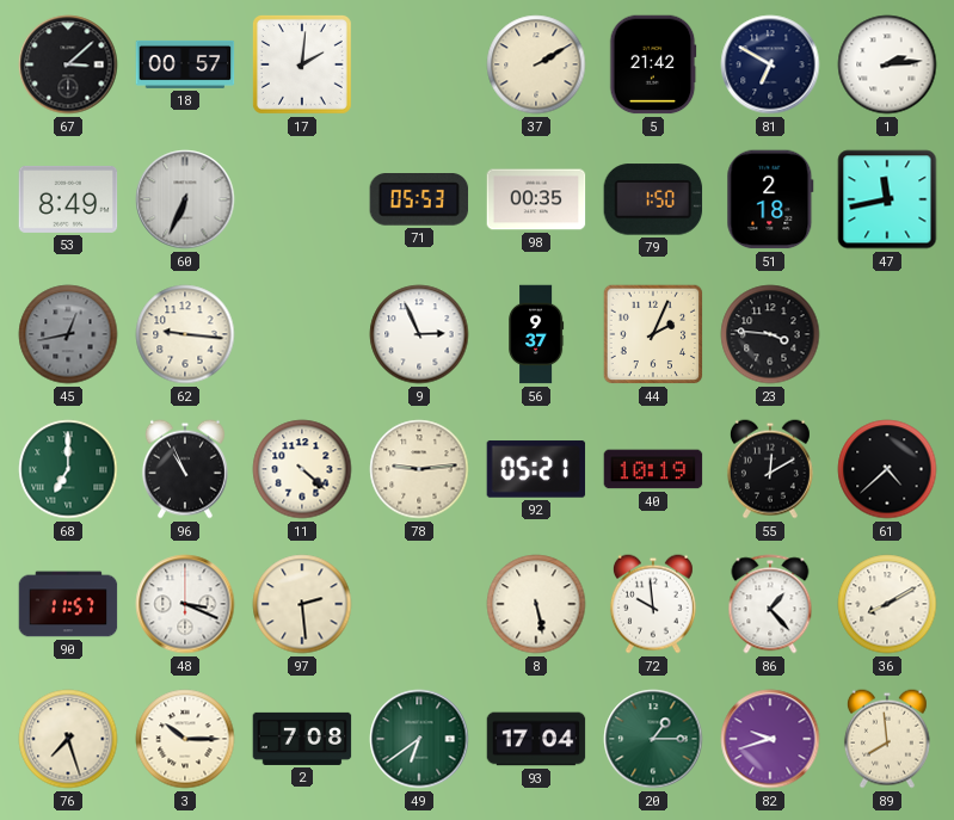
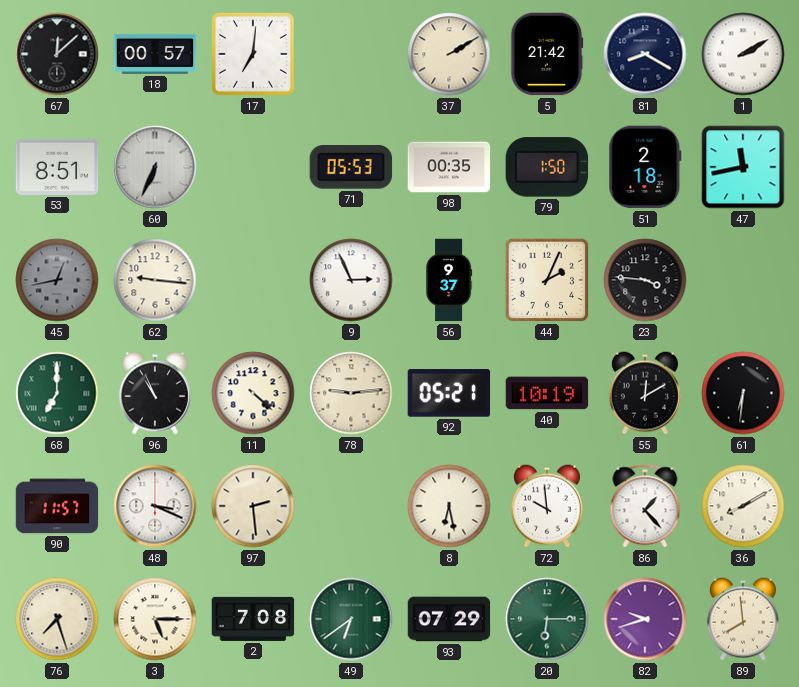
67: 3:08 -> 12:08
17: 2:01 -> 7:01
81: 6:50 -> 8:20
1: 2:14 -> 2:10
53: 8:49 -> 8:51
61: 4:38 -> 6:31
8: 5:28 -> 6:28
3: 10:15 -> 5:15
93: 17:04 -> 07:29
20: 1:15 -> 6:15
